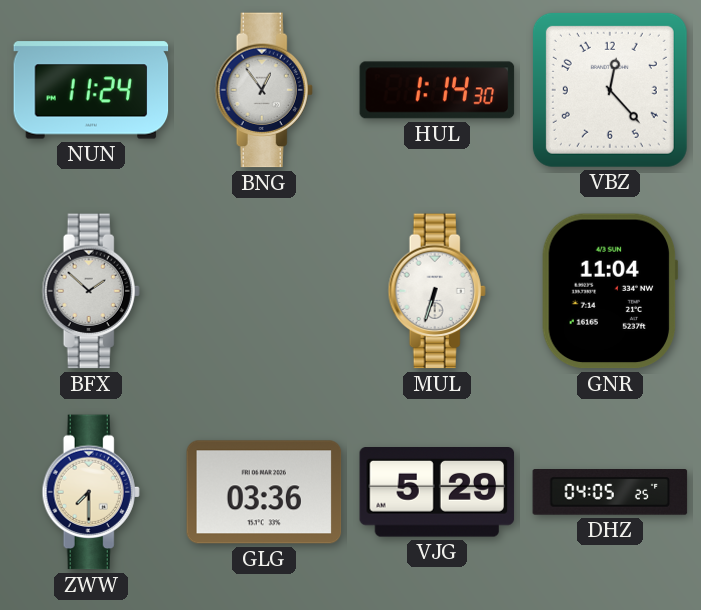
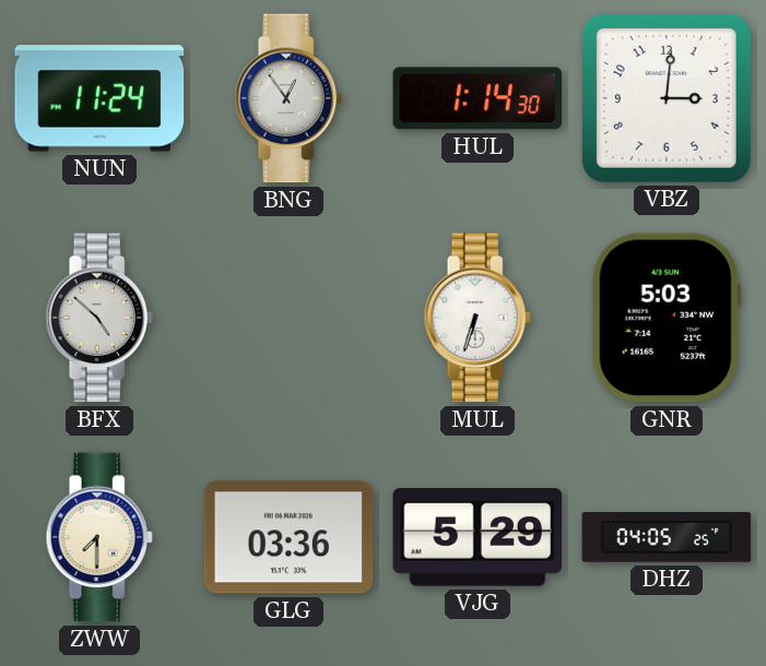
VBZ: 12:23 -> 3:01
BFX: 1:52 -> 4:52
GNR: 11:04 -> 5:03
